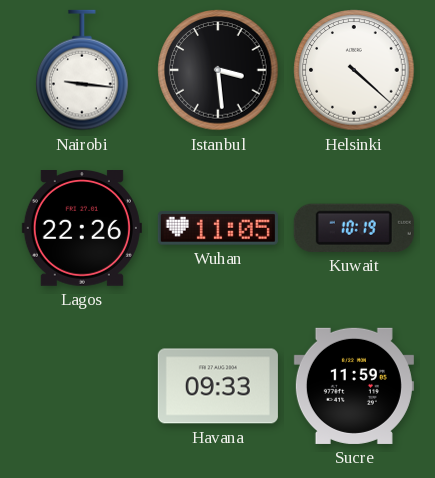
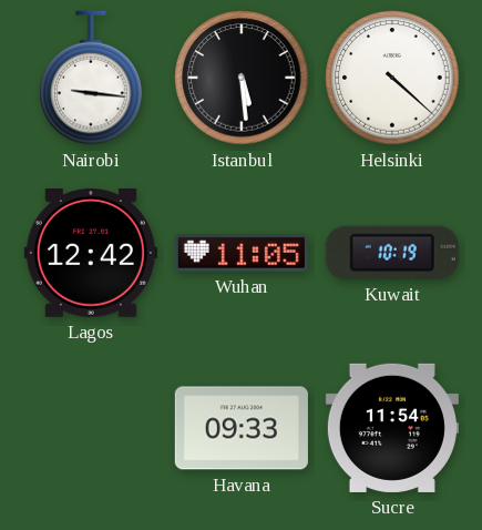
Istanbul: 3:29 -> 5:29
Lagos: 22:26 -> 12:42
Sucre: 11:59 -> 11:54
